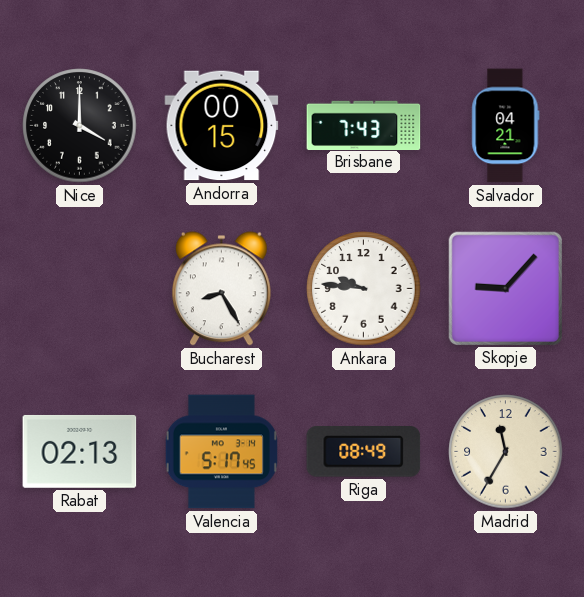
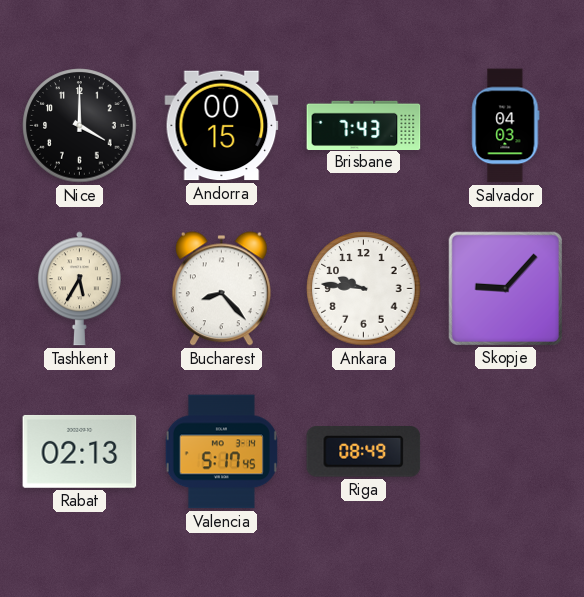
Salvador: 04:21 -> 04:03
Tashkent: none -> 5:35
Bucharest: 8:25 -> 8:23
Madrid: 11:35 -> none
